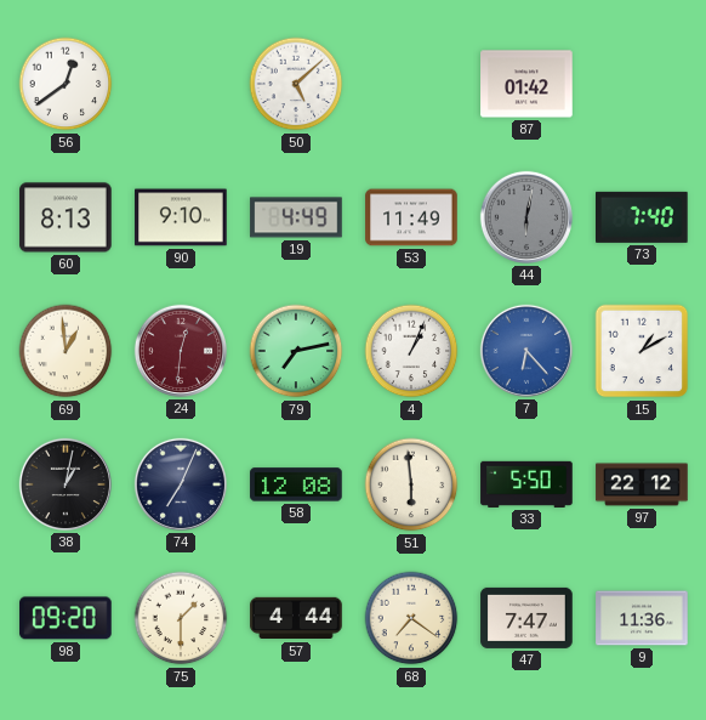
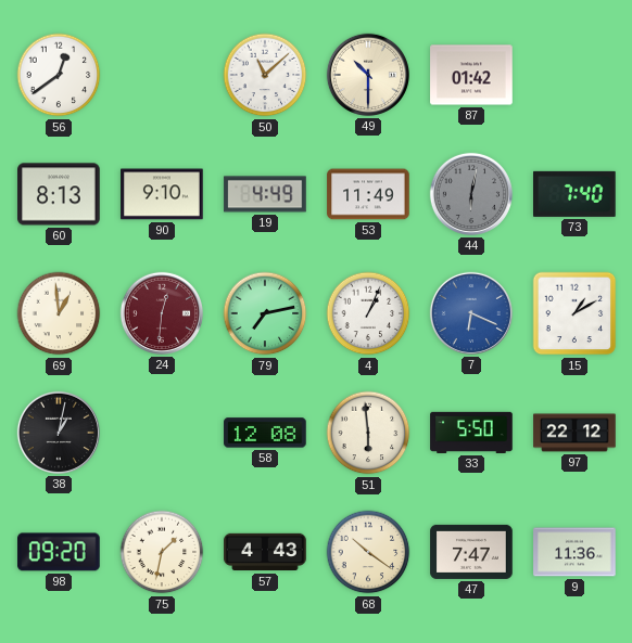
50: 5:08 -> 11:08
49: none -> 10:30
7: 6:23 -> 6:19
74: 7:04 -> none
75: 1:30 -> 1:32
57: 4:44 -> 4:43
68: 7:21 -> 10:21
